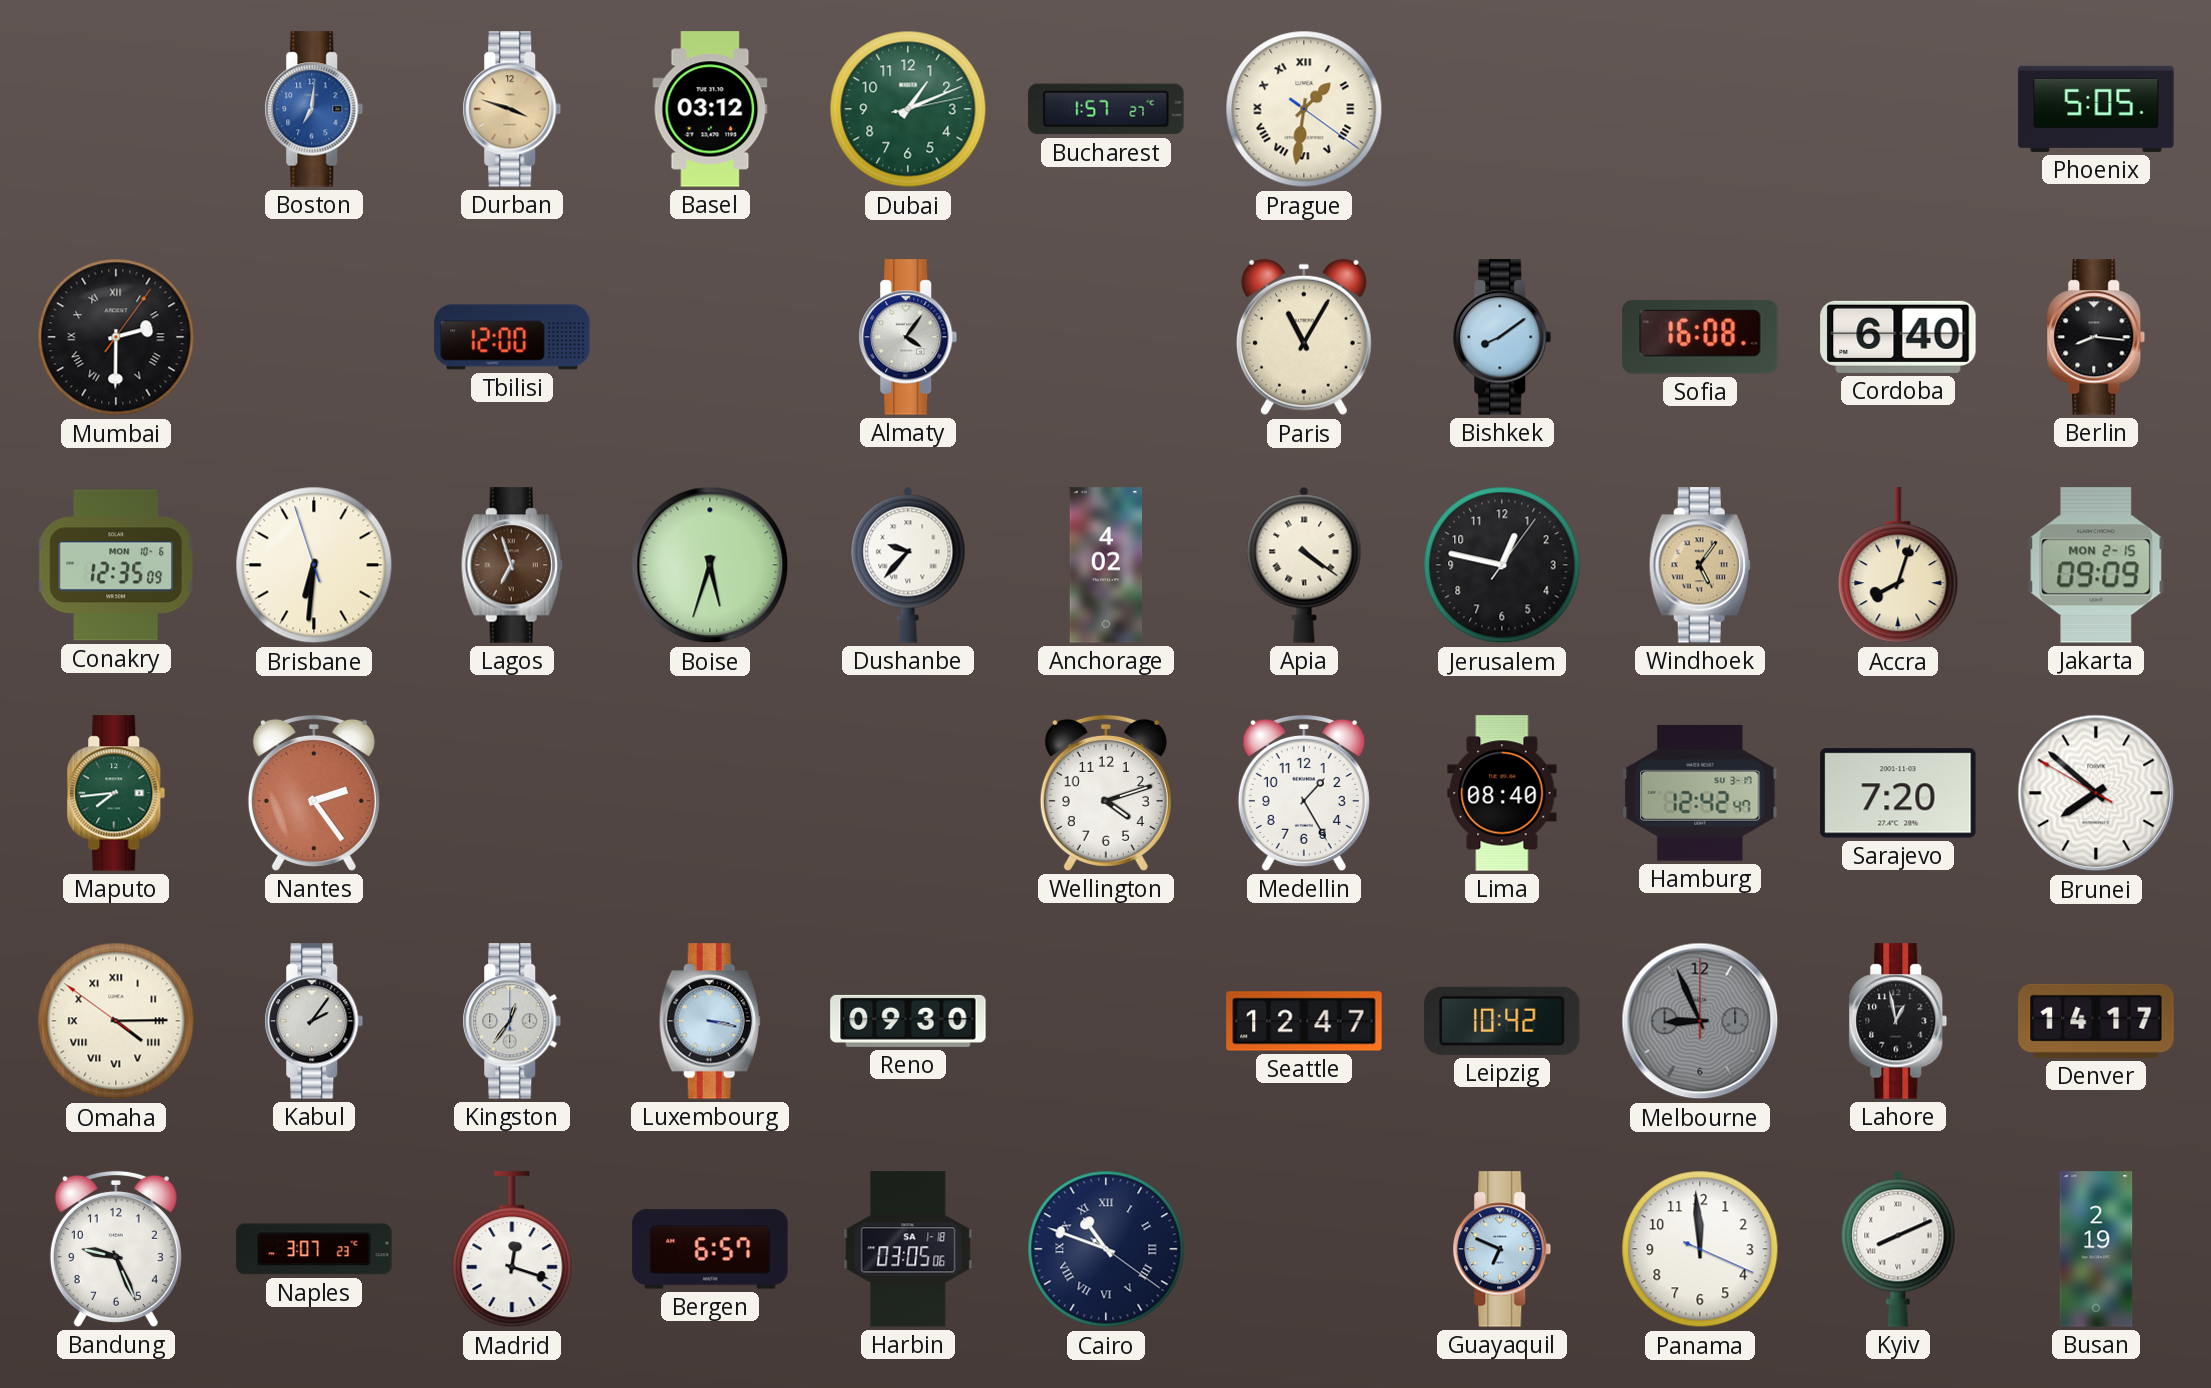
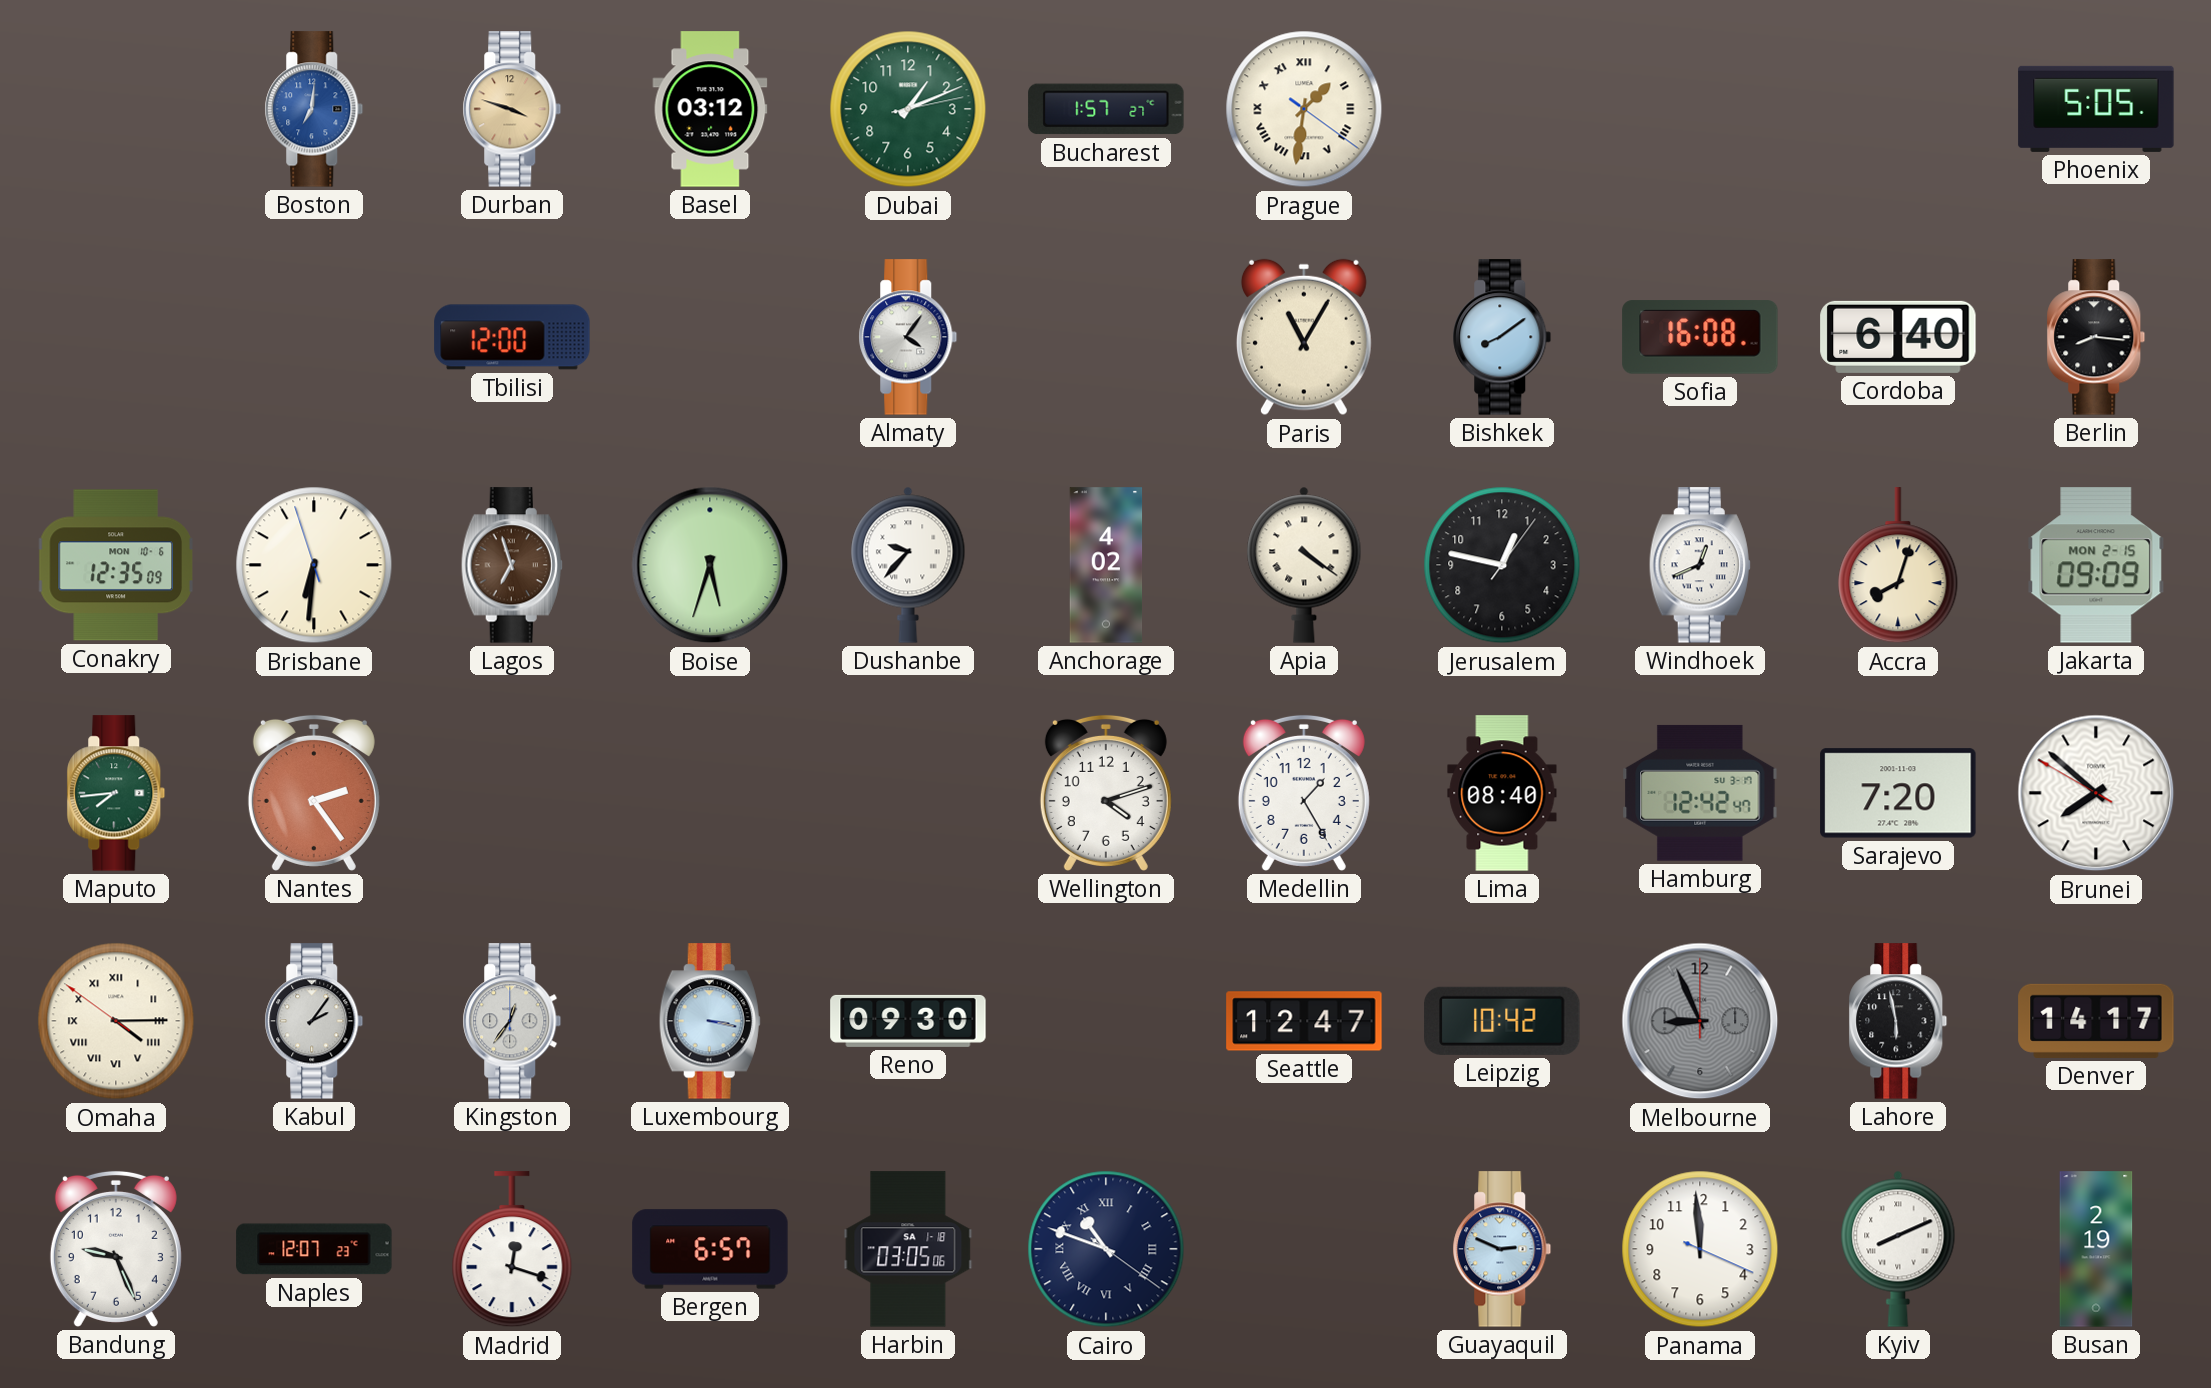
Mumbai: 2:30 -> none
Windhoek: 5:06 -> 12:41
Windhoek dial: champagne -> white
Lahore: 12:58 -> 5:58
Naples: 3:07 -> 12:07
Guayaquil: 6:49 -> 2:49
